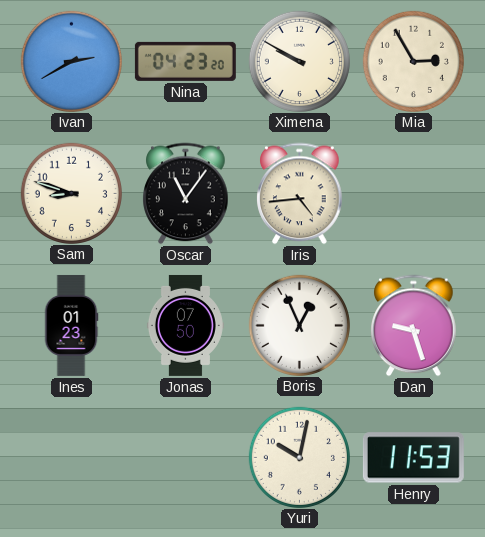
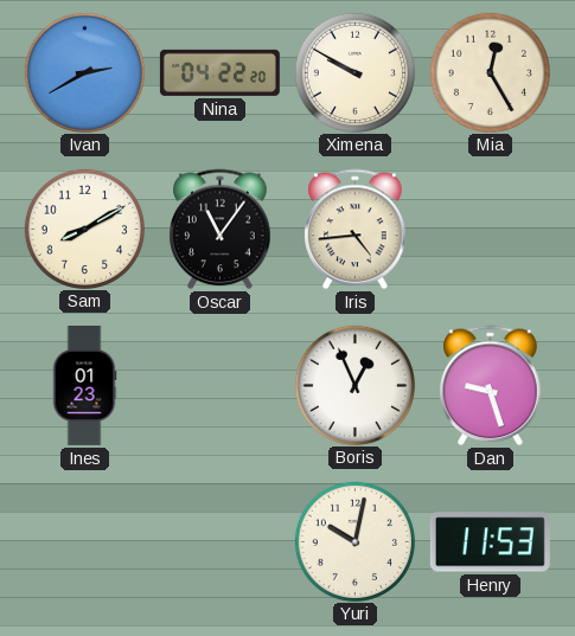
Nina: 04:23 -> 04:22
Mia: 2:55 -> 12:25
Sam: 8:48 -> 8:10
Jonas: 07:50 -> none
